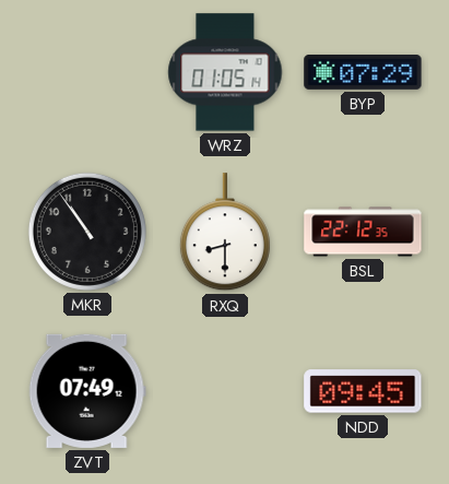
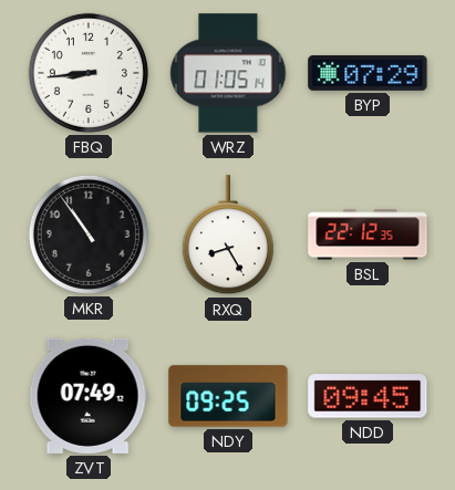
FBQ: none -> 8:44
RXQ: 8:30 -> 8:25
NDY: none -> 09:25
